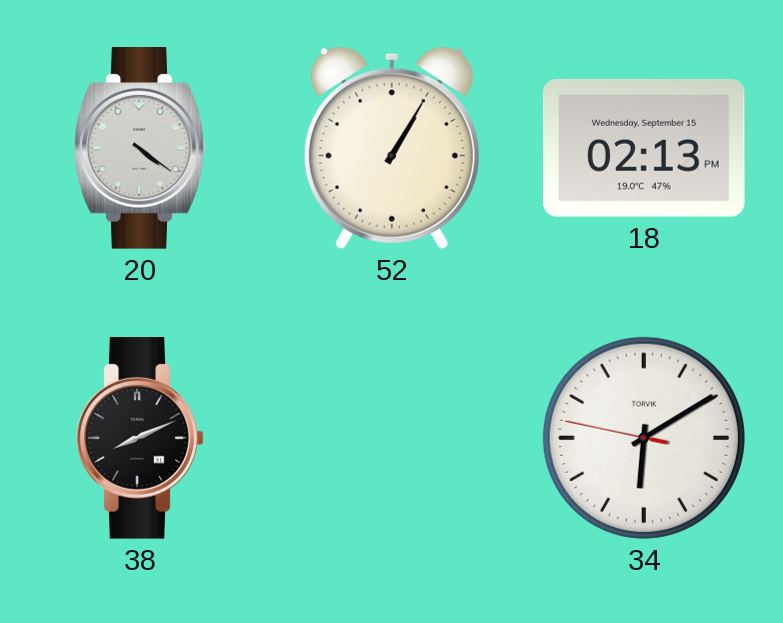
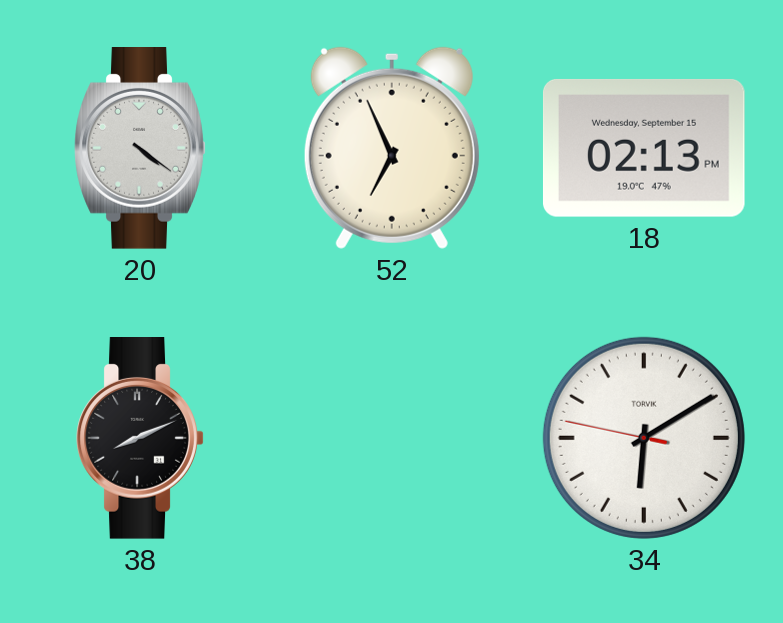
52: 1:05 -> 6:56
